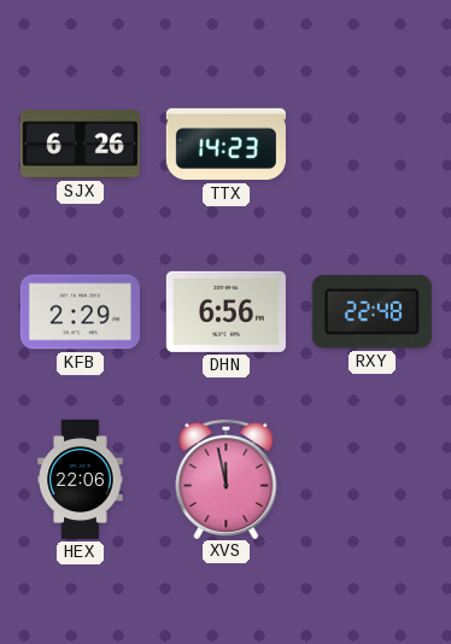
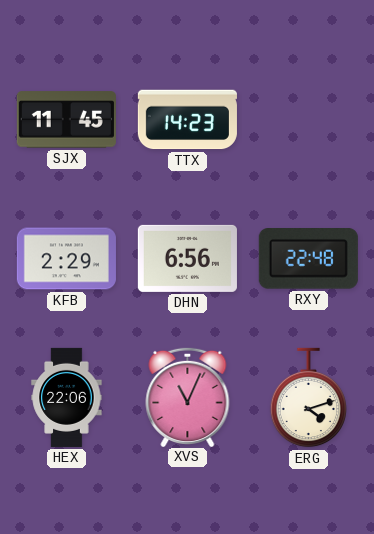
SJX: 6:26 -> 11:45
XVS: 11:58 -> 11:04
ERG: none -> 4:12
